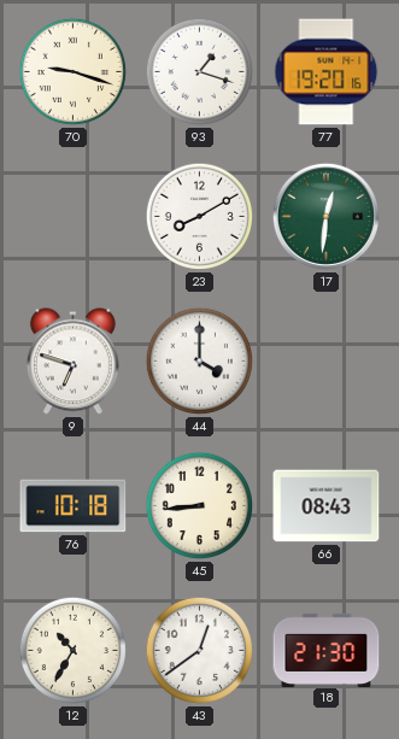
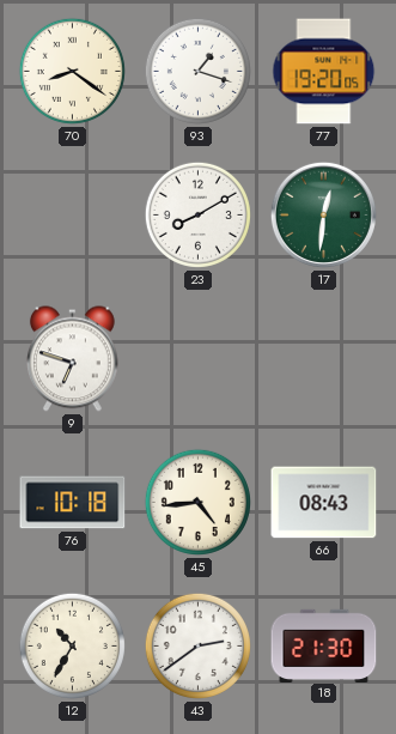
70: 9:18 -> 8:21
77: 19:20:16 -> 19:20:05
44: 4:00 -> none
45: 8:44 -> 4:44
43: 12:39 -> 2:39
